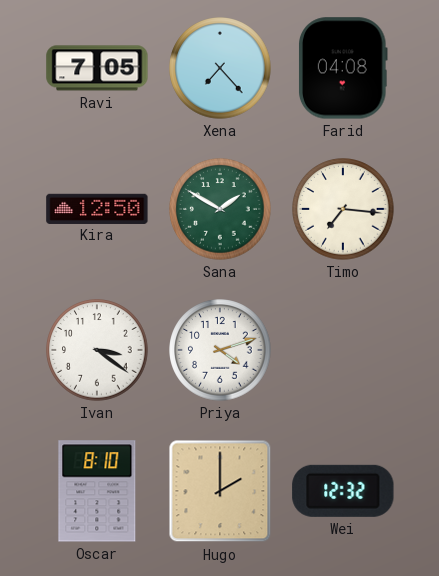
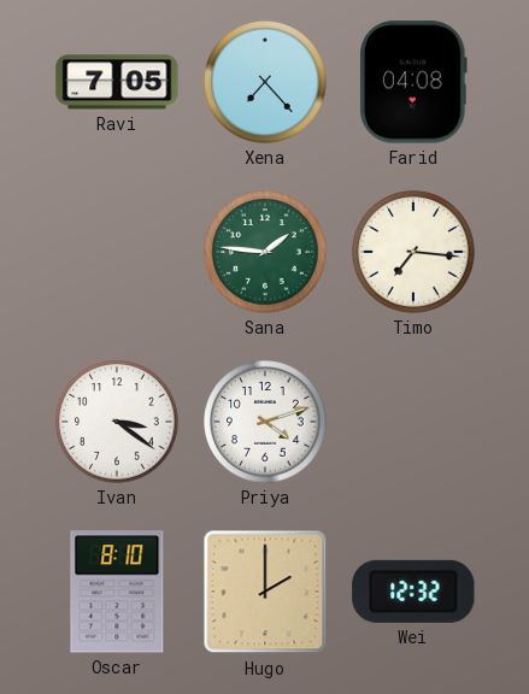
Kira: 12:50 -> none
Sana: 1:50 -> 1:46
